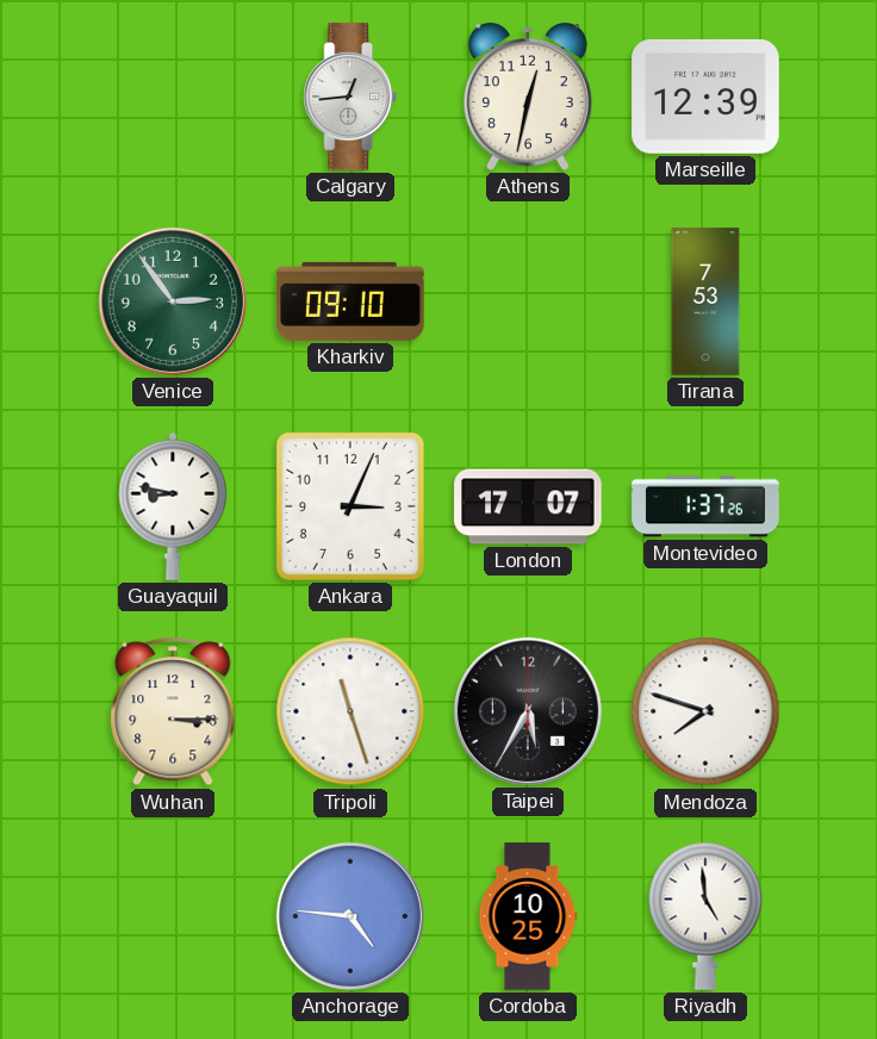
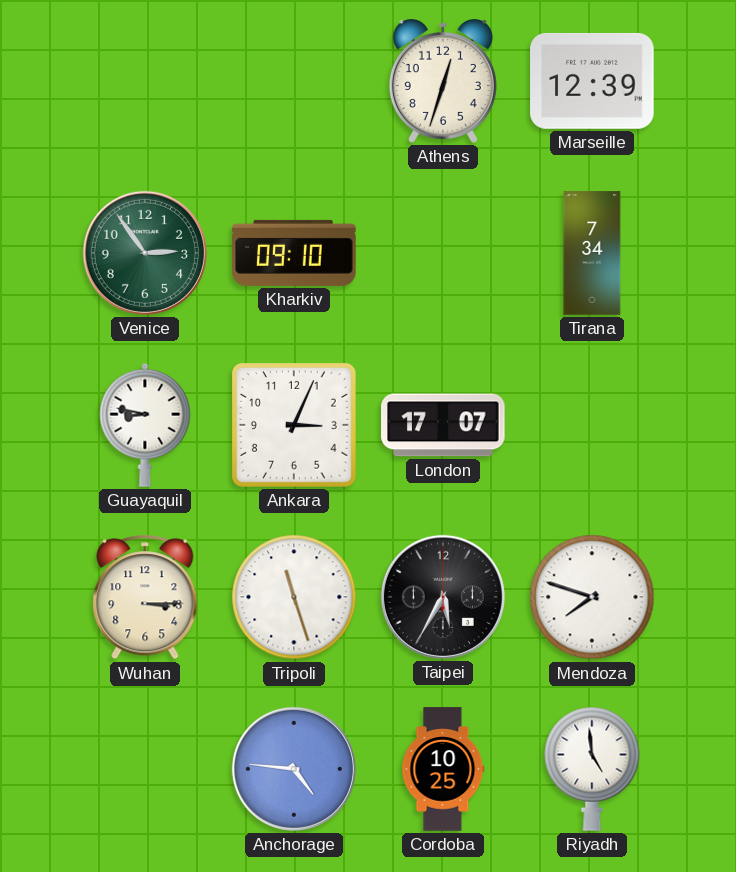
Calgary: 12:44 -> none
Athens: 12:32 -> 12:33
Tirana: 7:53 -> 7:34
Montevideo: 1:37 -> none
